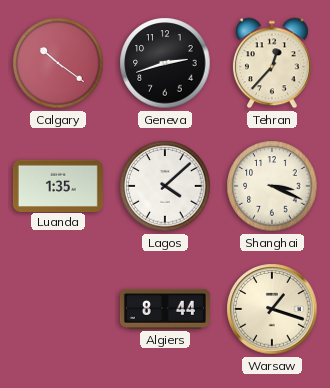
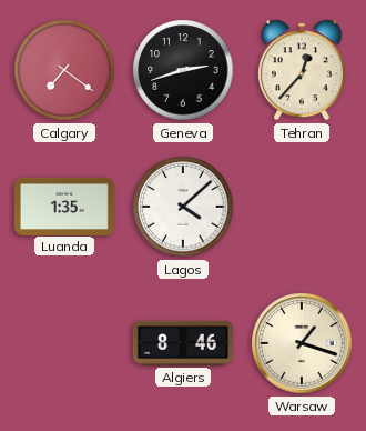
Calgary: 10:21 -> 7:21
Shanghai: 3:19 -> none
Algiers: 8:44 -> 8:46
